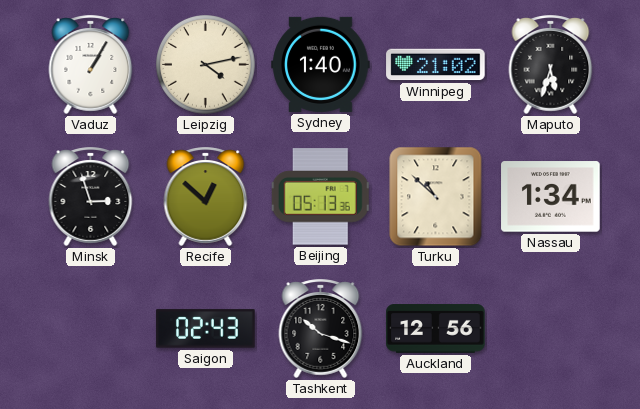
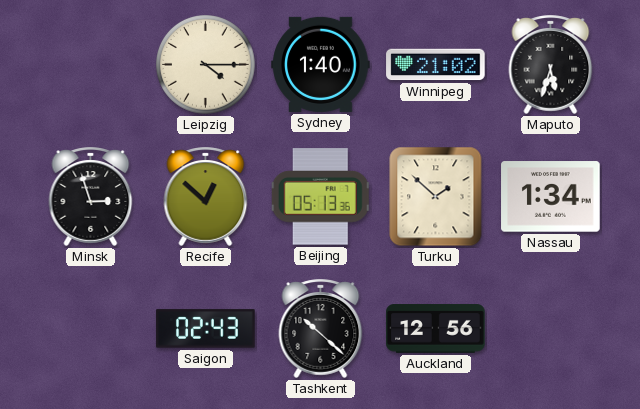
Vaduz: 1:05 -> none
Leipzig: 4:13 -> 4:15
Turku: 10:52 -> 1:52
Tashkent: 10:18 -> 10:22
